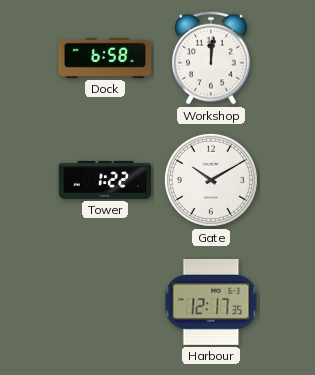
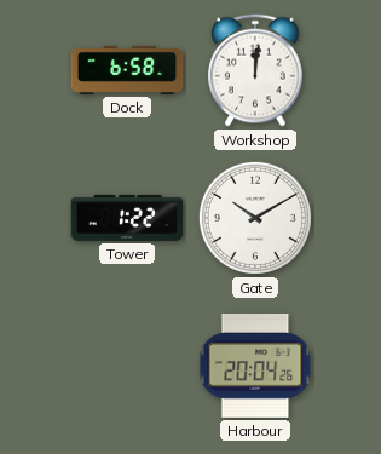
Harbour: 12:17 -> 20:04
